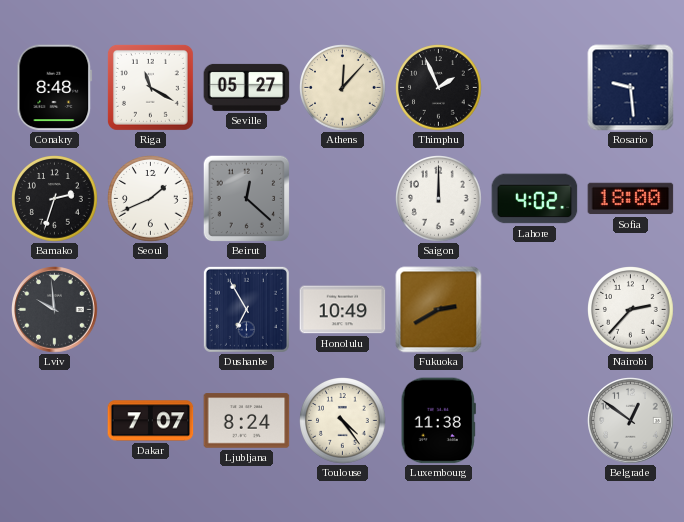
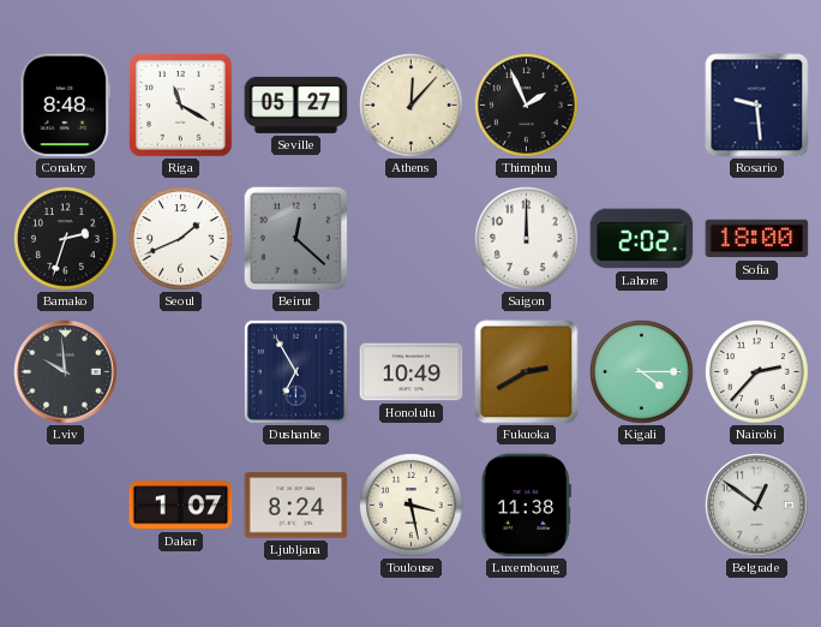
Lahore: 4:02 -> 2:02
Kigali: none -> 4:15
Dakar: 7:07 -> 1:07
Toulouse: 4:24 -> 3:28
